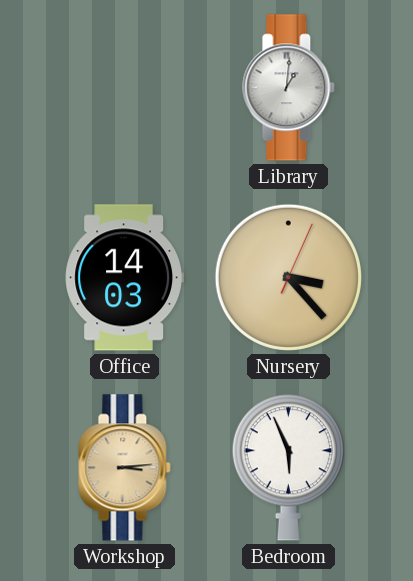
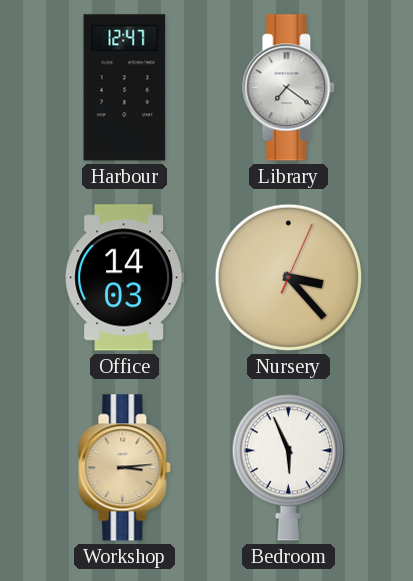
Harbour: none -> 12:47
Library: 1:01 -> 7:21
